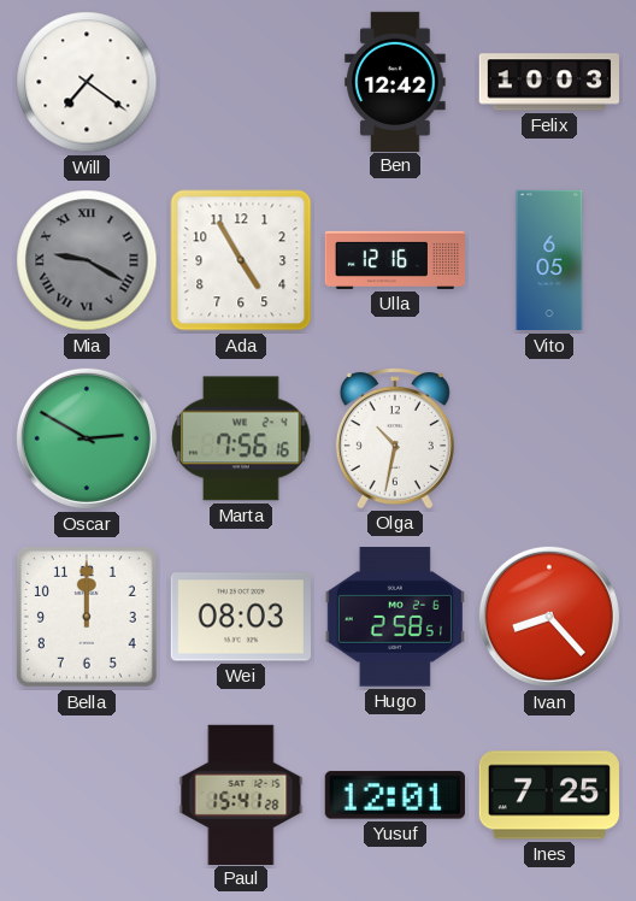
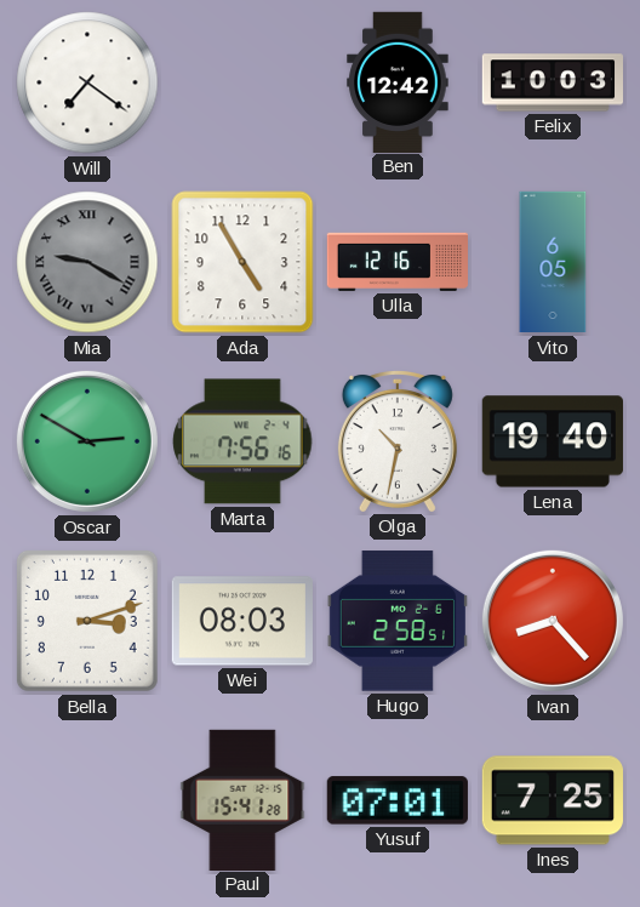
Lena: none -> 19:40
Bella: 12:00 -> 3:12
Yusuf: 12:01 -> 07:01
